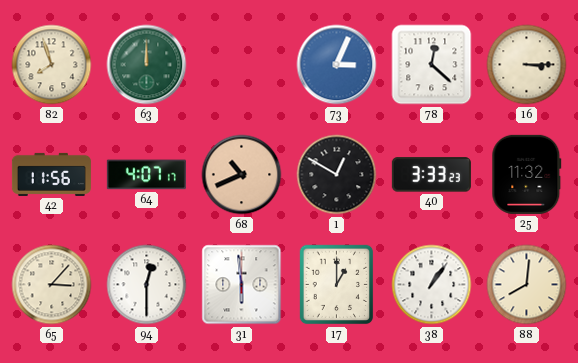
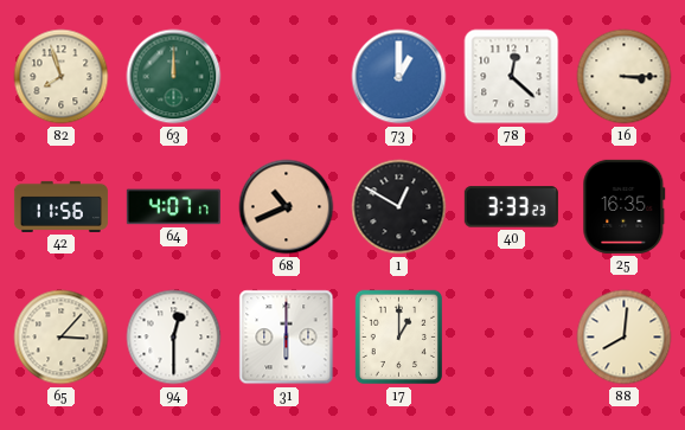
73: 3:04 -> 1:00
25: 11:32 -> 16:35
31: 5:59 -> 6:00
38: 1:06 -> none
